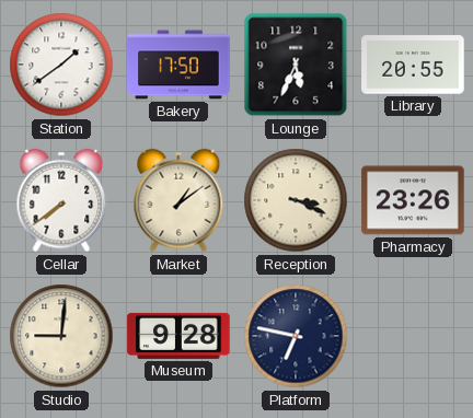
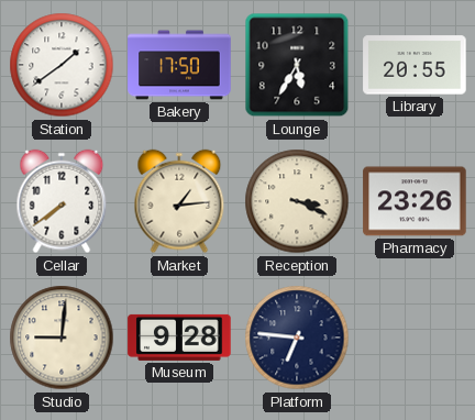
Lounge: 5:34 -> 5:35
Market: 1:09 -> 1:14
Platform: 6:47 -> 6:46
